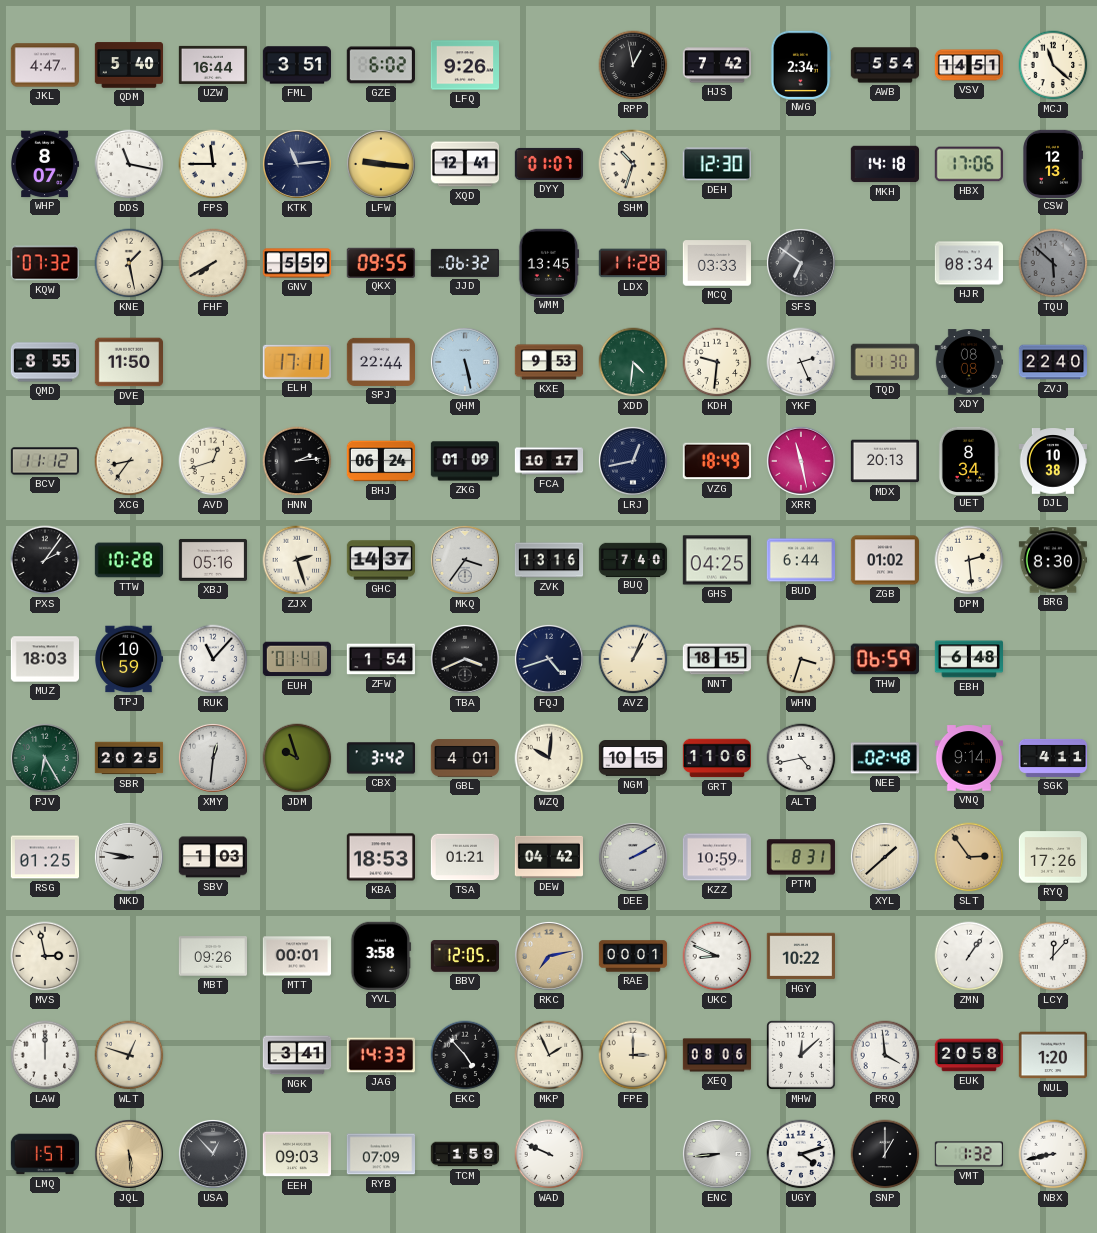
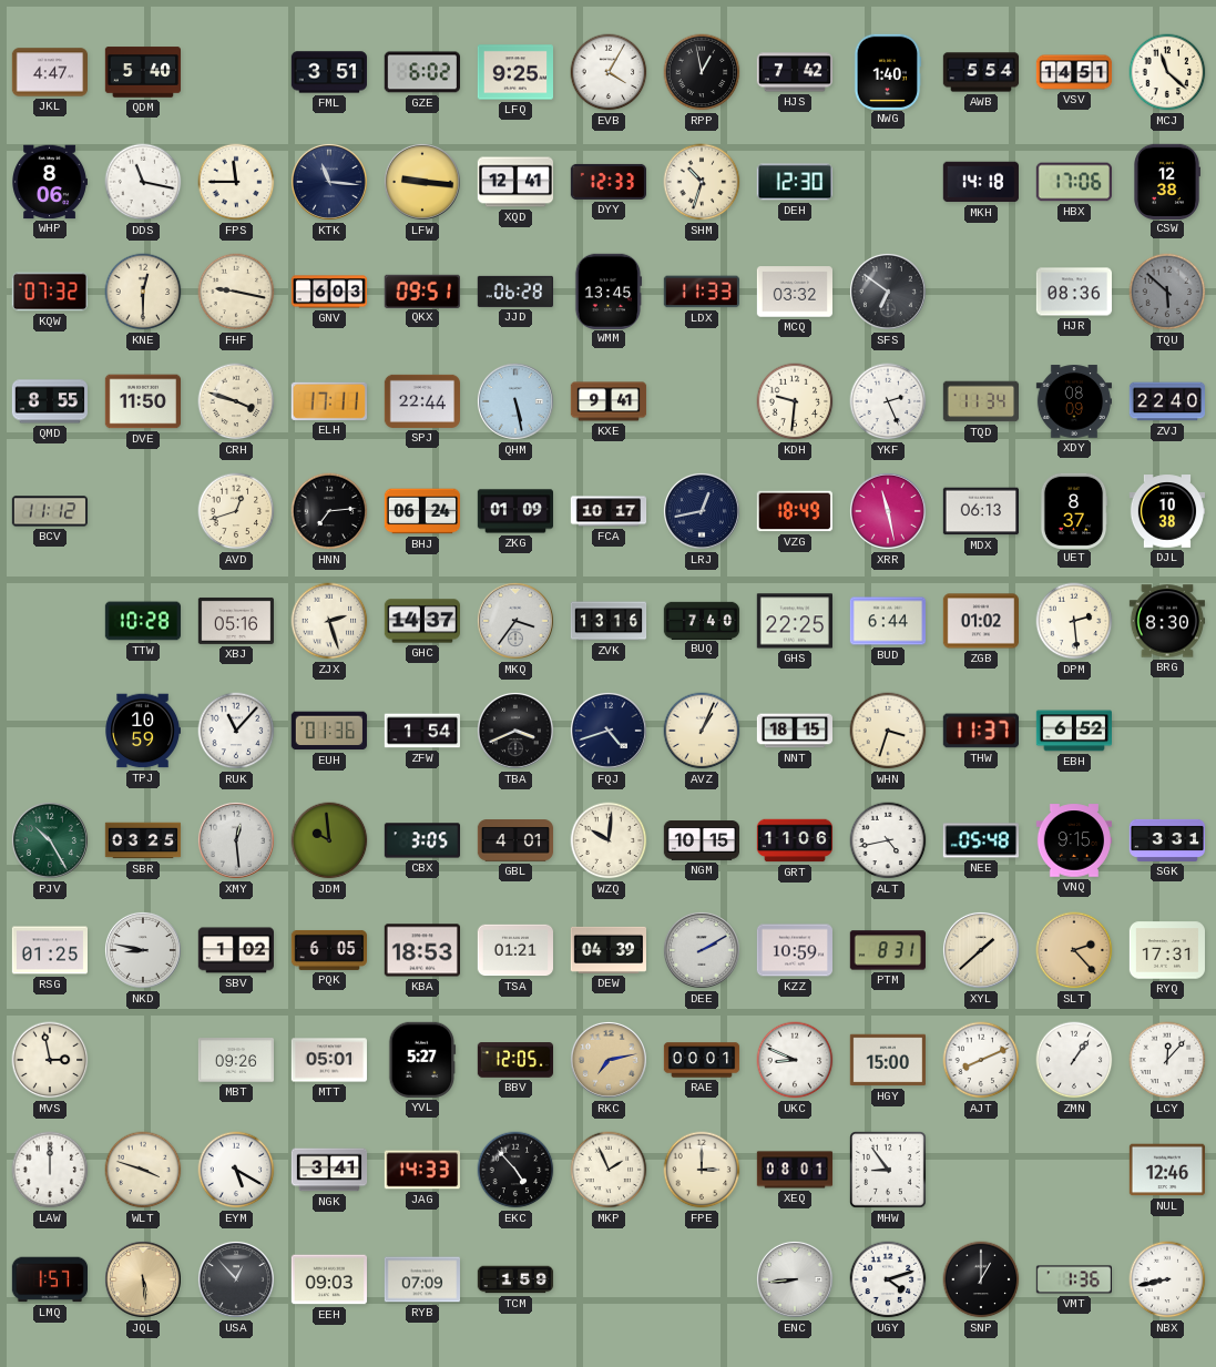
UZW: 16:44 -> none
LFQ: 9:26 -> 9:25
EVB: none -> 4:05
NWG: 2:34 -> 1:40
WHP: 8:07 -> 8:06
KTK: 11:14 -> 11:16
DYY: 01:07 -> 12:33
CSW: 12:13 -> 12:38
KNE: 1:28 -> 12:30
FHF: 7:40 -> 9:17
GNV: 5:59 -> 6:03
QKX: 09:55 -> 09:51
JJD: 06:32 -> 06:28
LDX: 11:28 -> 11:33
MCQ: 03:33 -> 03:32
HJR: 08:34 -> 08:36
CRH: none -> 3:48
KXE: 9:53 -> 9:41
XDD: 4:31 -> none
TQD: 11:30 -> 11:34
XDY: 08:08 -> 08:09
XCG: 8:36 -> none
HNN: 2:14 -> 7:14
MDX: 20:13 -> 06:13
UET: 8:34 -> 8:37
PXS: 2:06 -> none
GHS: 04:25 -> 22:25
MUZ: 18:03 -> none
EUH: 01:41 -> 01:36
THW: 06:59 -> 11:37
EBH: 6:48 -> 6:52
PJV: 6:25 -> 10:25
SBR: 20:25 -> 03:25
XMY: 12:31 -> 12:29
JDM: 9:57 -> 9:59
CBX: 3:42 -> 3:05
NEE: 02:48 -> 05:48
VNQ: 9:14 -> 9:15
SGK: 4:11 -> 3:31
SBV: 1:03 -> 1:02
PQK: none -> 6:05
DEW: 04:42 -> 04:39
SLT: 2:54 -> 2:23
RYQ: 17:26 -> 17:31
MTT: 00:01 -> 05:01
YVL: 3:58 -> 5:27
HGY: 10:22 -> 15:00
AJT: none -> 8:11
WLT: 12:48 -> 3:48
EYM: none -> 5:20
XEQ: 08:06 -> 08:01
MHW: 12:08 -> 8:54
PRQ: 3:59 -> none
EUK: 20:58 -> none
NUL: 1:20 -> 12:46
WAD: 9:49 -> none
VMT: 1:32 -> 1:36
